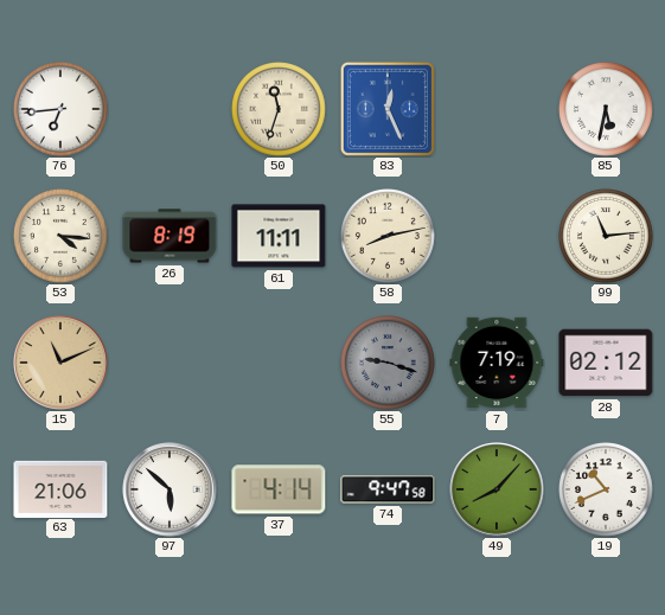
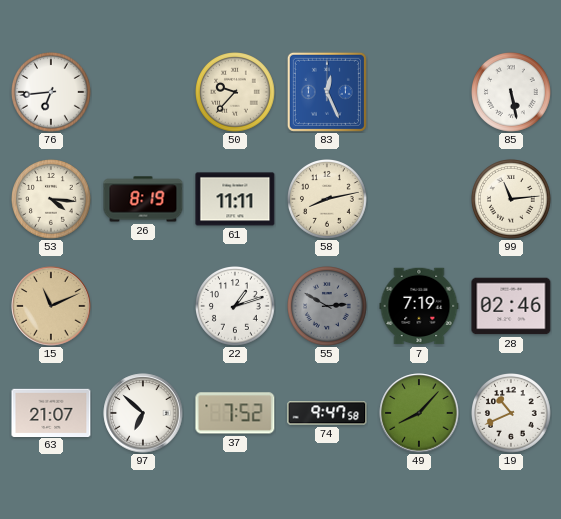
50: 11:33 -> 9:37
85: 5:32 -> 5:28
22: none -> 1:12
55: 9:18 -> 2:50
28: 02:12 -> 02:46
63: 21:06 -> 21:07
97: 5:52 -> 6:52
37: 4:14 -> 7:52
